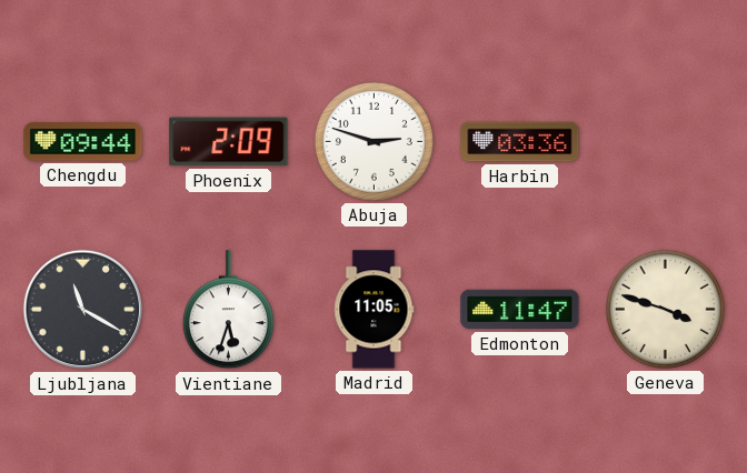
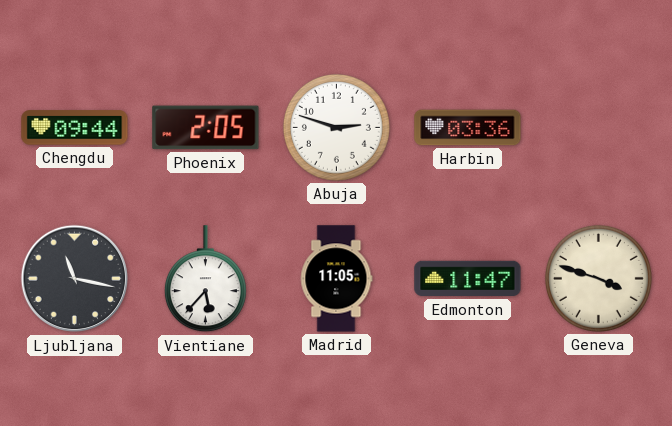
Phoenix: 2:09 -> 2:05
Ljubljana: 11:20 -> 11:17
Vientiane: 5:33 -> 5:37
